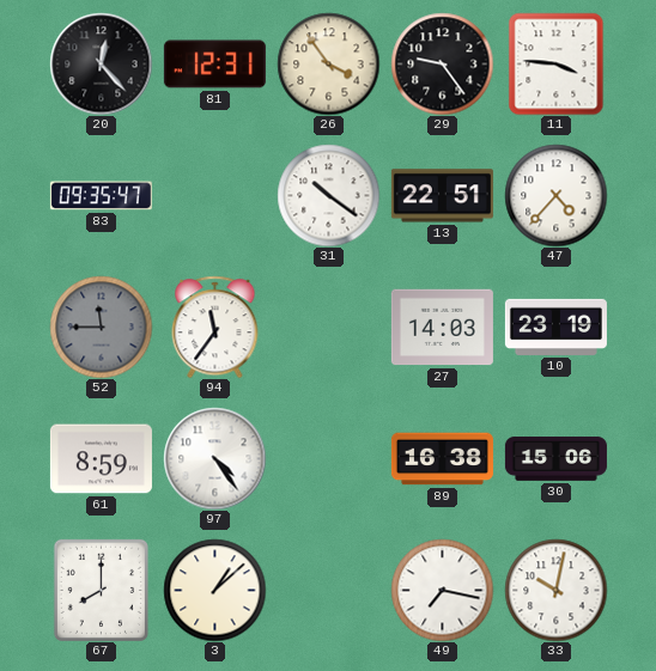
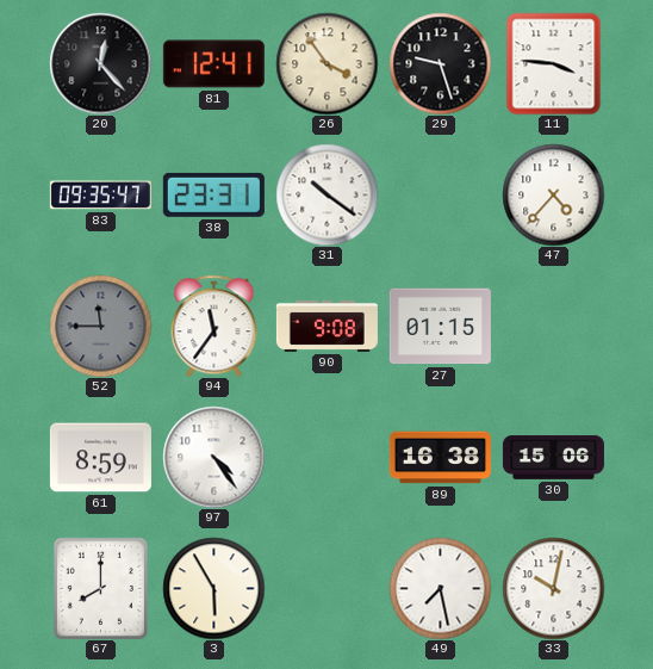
81: 12:31 -> 12:41
29: 9:24 -> 9:27
38: none -> 23:31
13: 22:51 -> none
90: none -> 9:08
27: 14:03 -> 01:15
10: 23:19 -> none
3: 1:08 -> 5:55
49: 7:17 -> 7:28
